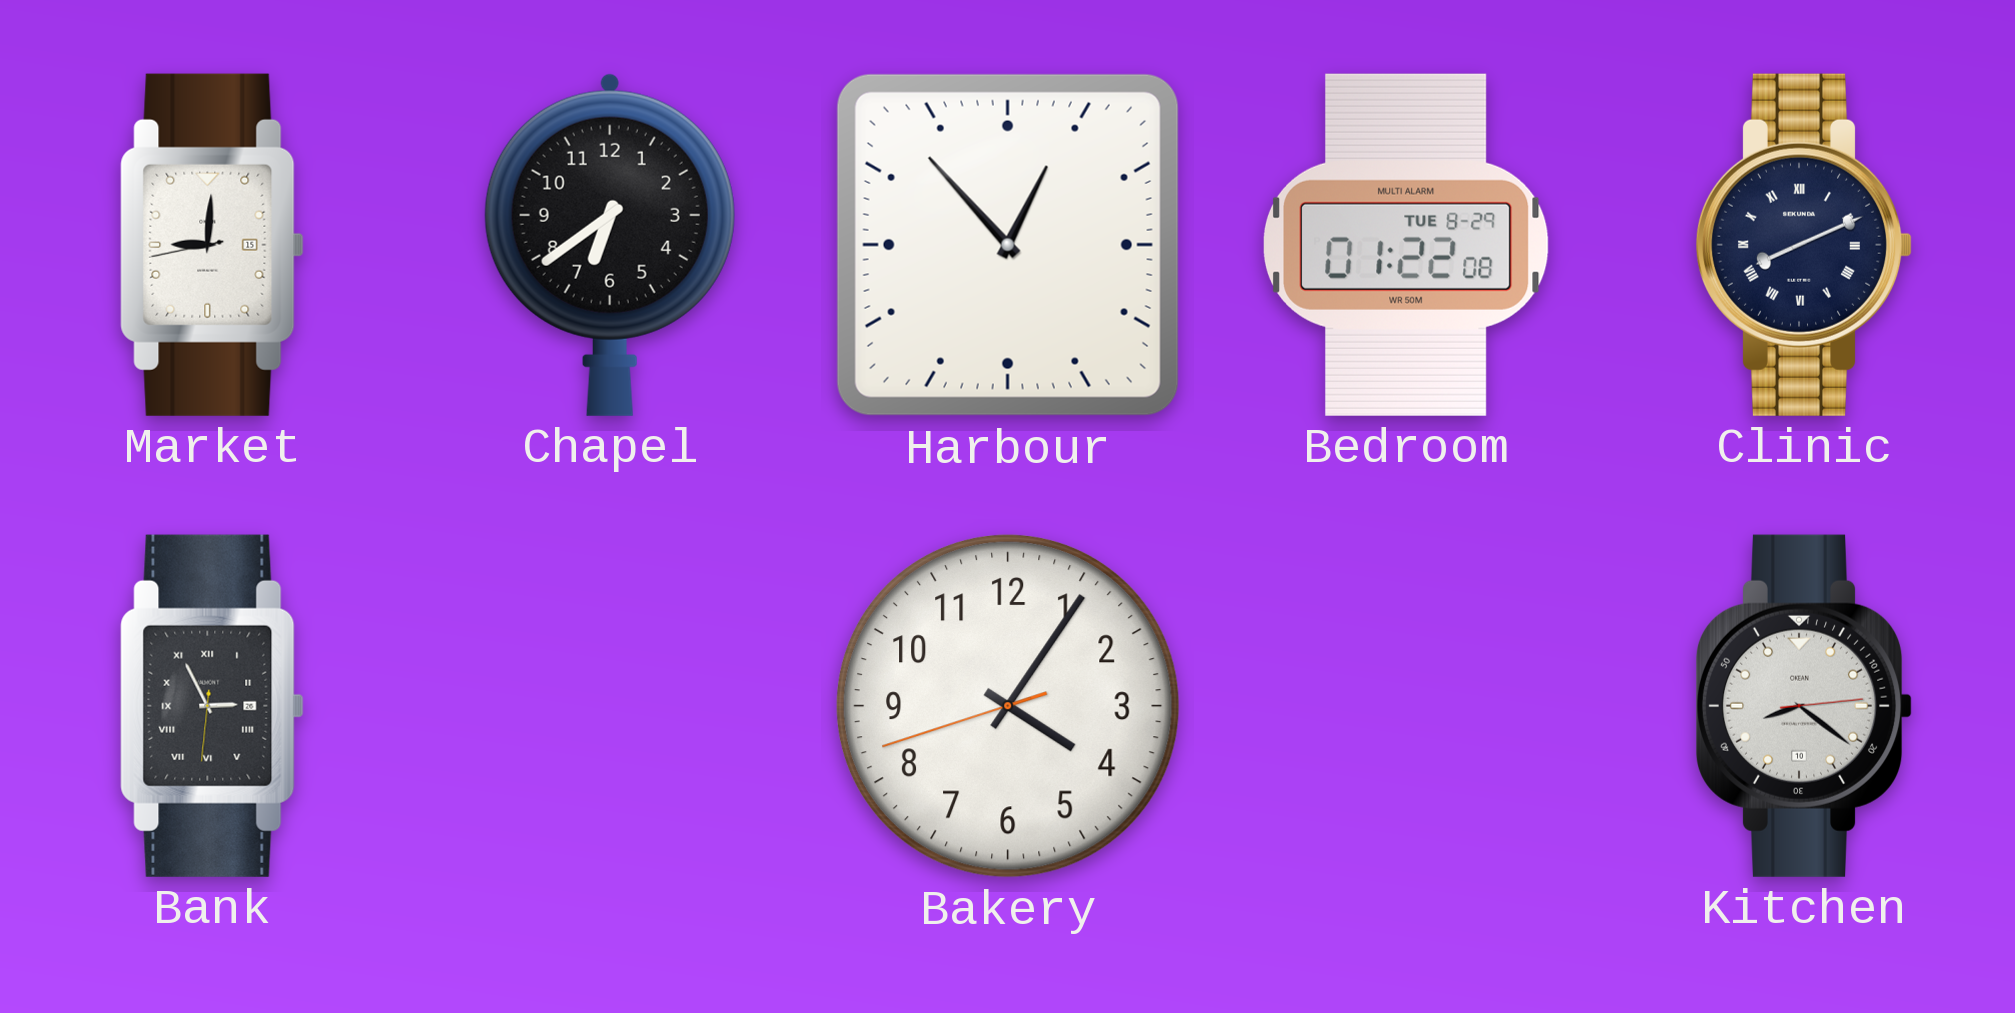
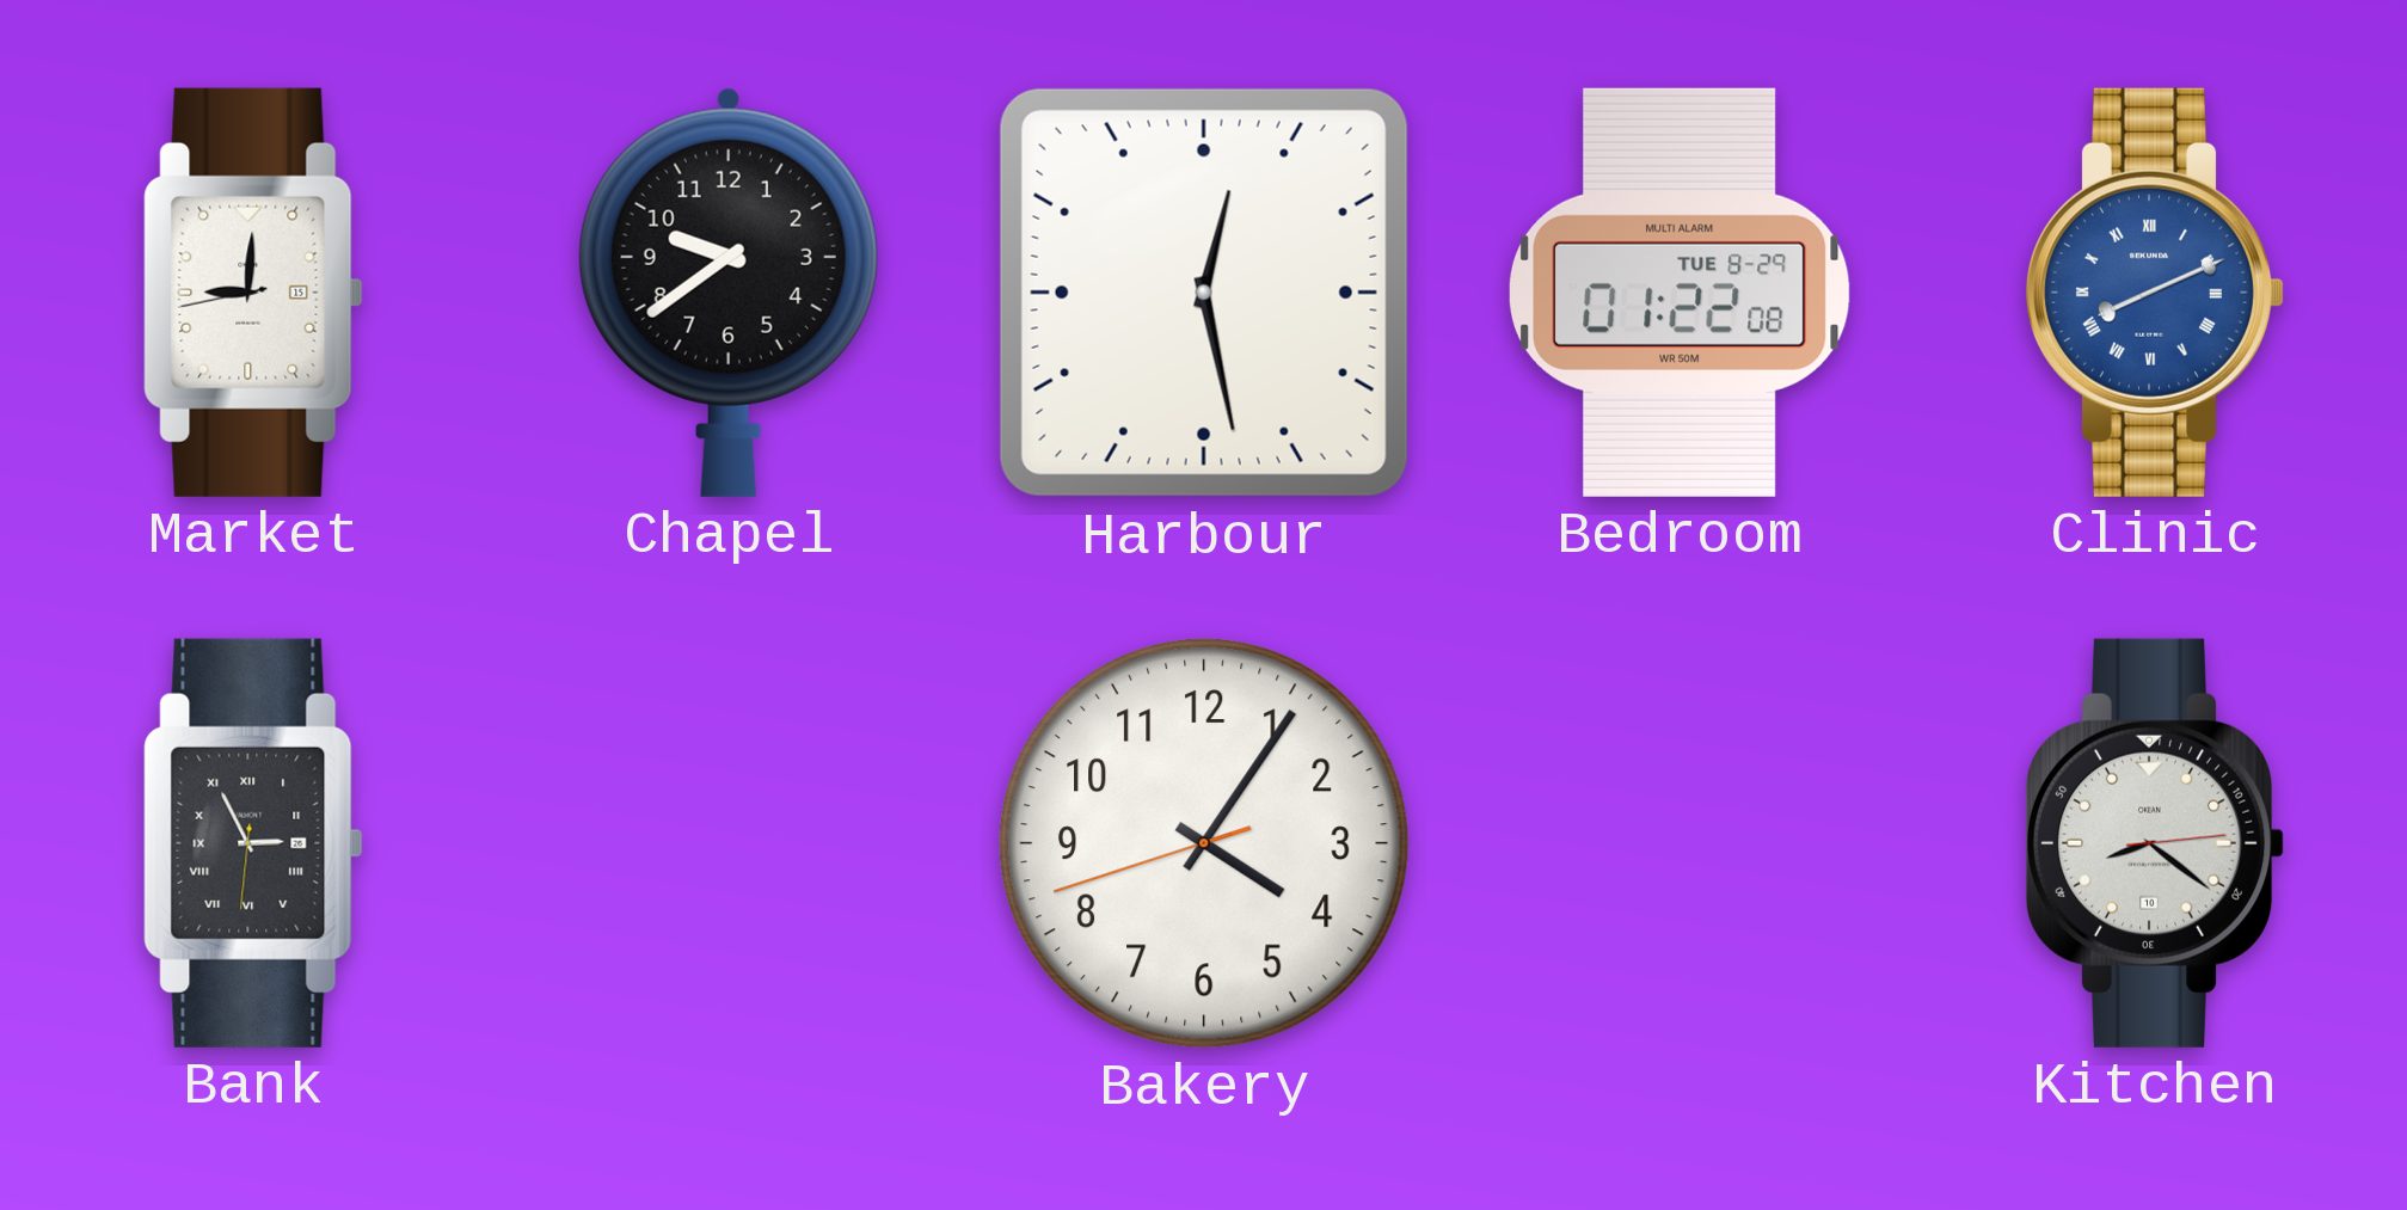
Chapel: 6:39 -> 9:39
Harbour: 12:53 -> 12:28
Clinic dial: navy -> blue
